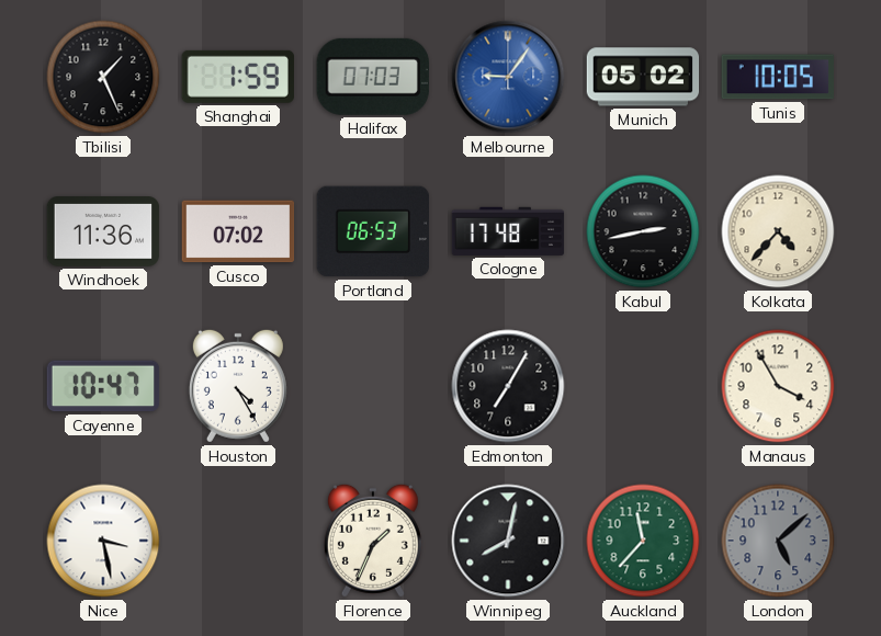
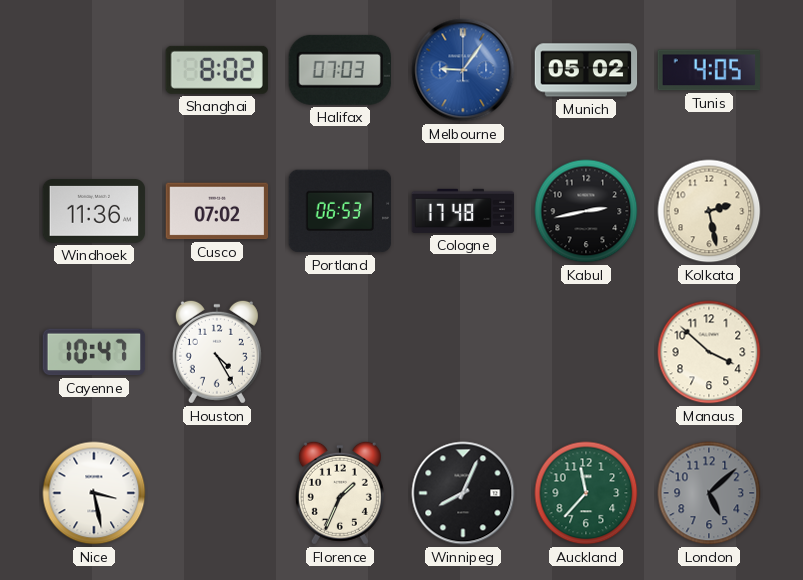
Tbilisi: 1:26 -> none
Shanghai: 1:59 -> 8:02
Tunis: 10:05 -> 4:05
Kolkata: 4:37 -> 2:28
Edmonton: 7:05 -> none
Manaus: 3:55 -> 3:52
Winnipeg: 8:02 -> 8:04
